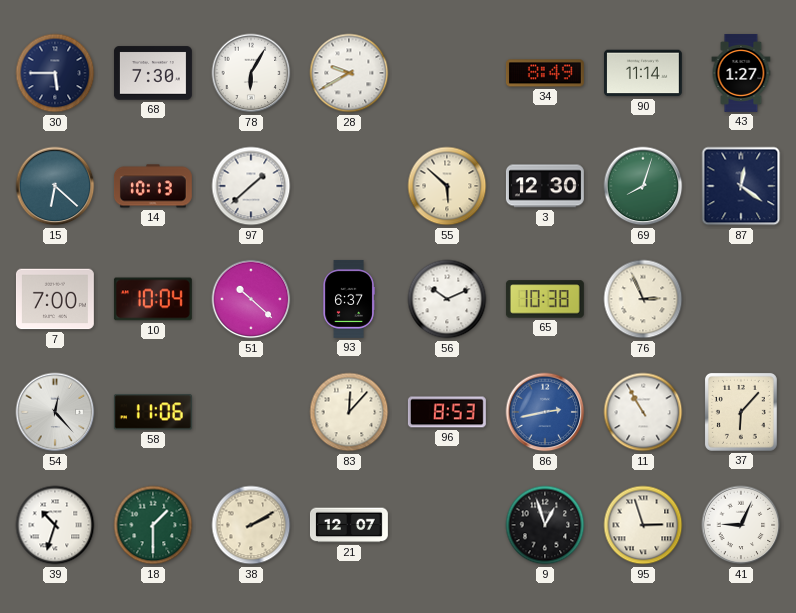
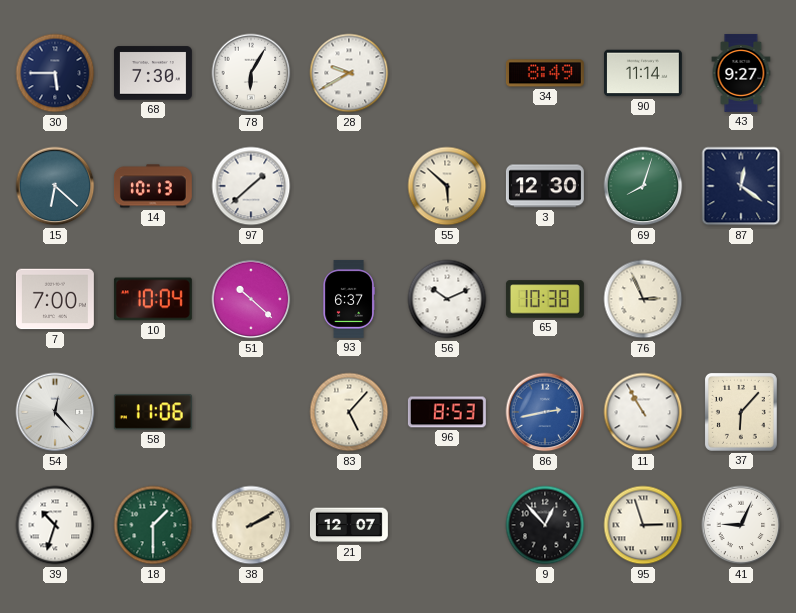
43: 1:27 -> 9:27
83: 12:07 -> 5:07
9: 12:57 -> 12:53
